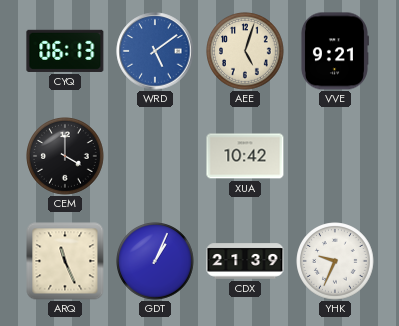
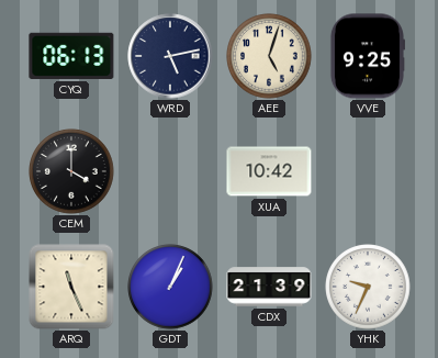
WRD: 5:09 -> 5:13
WRD dial: blue -> navy
VVE: 9:21 -> 9:25
